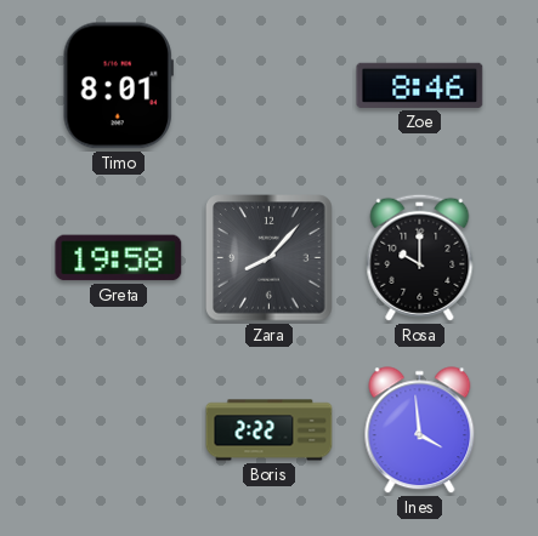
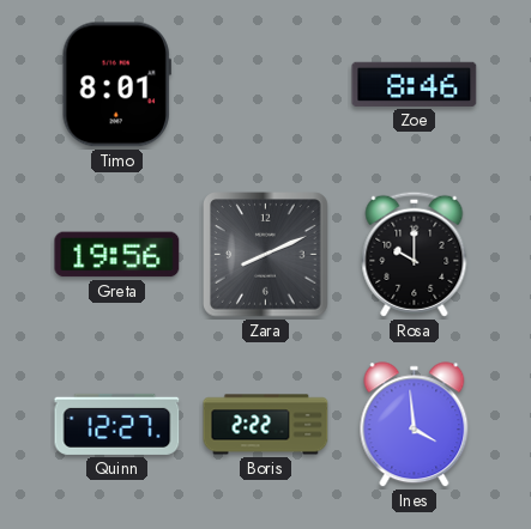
Greta: 19:58 -> 19:56
Zara: 8:07 -> 8:11
Quinn: none -> 12:27
